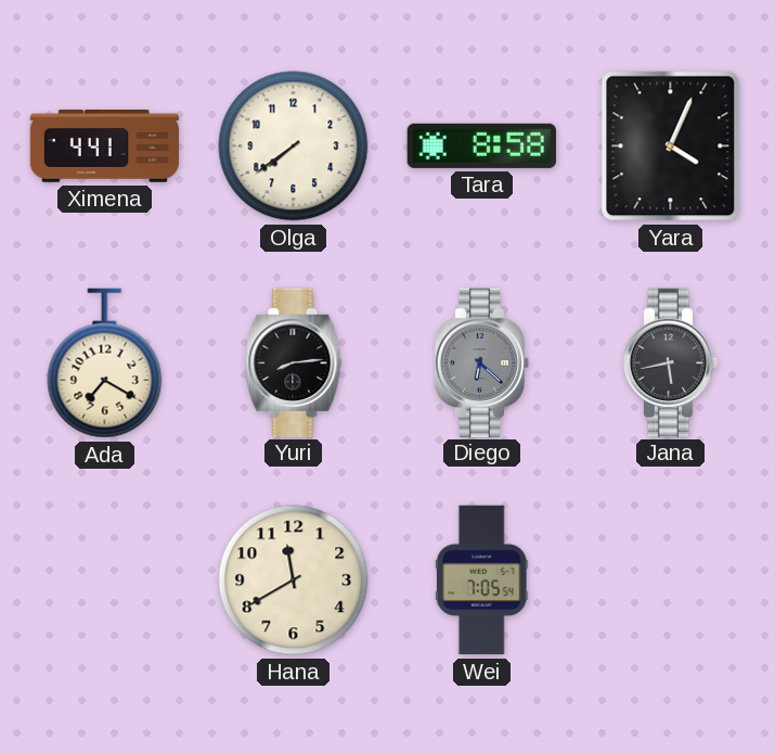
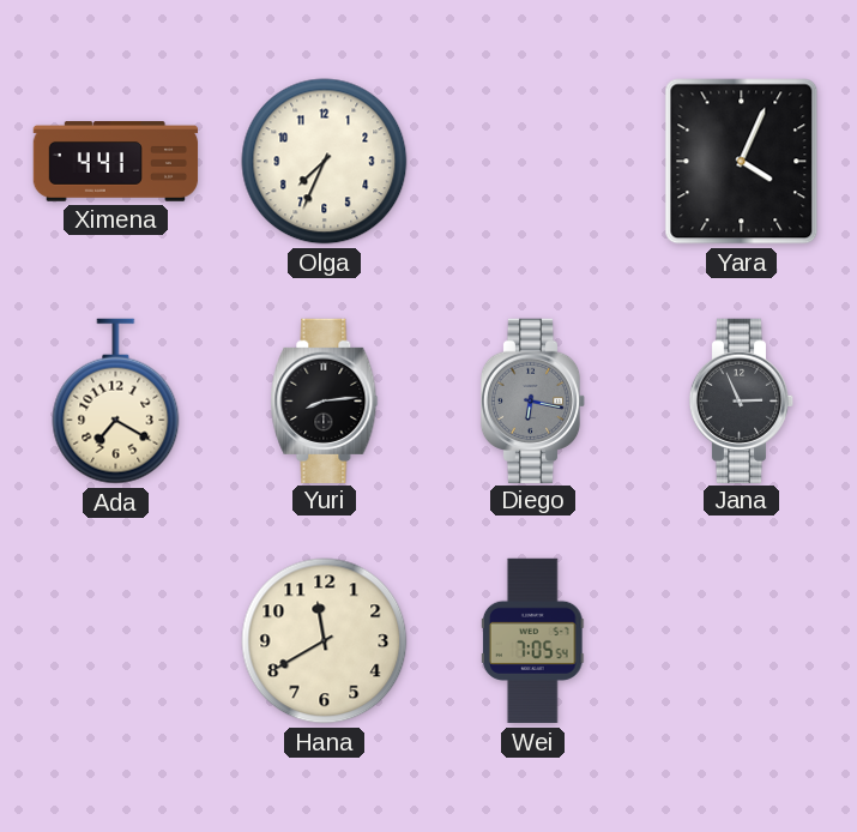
Olga: 7:39 -> 7:34
Tara: 8:58 -> none
Diego: 6:22 -> 6:17
Jana: 5:43 -> 2:56
